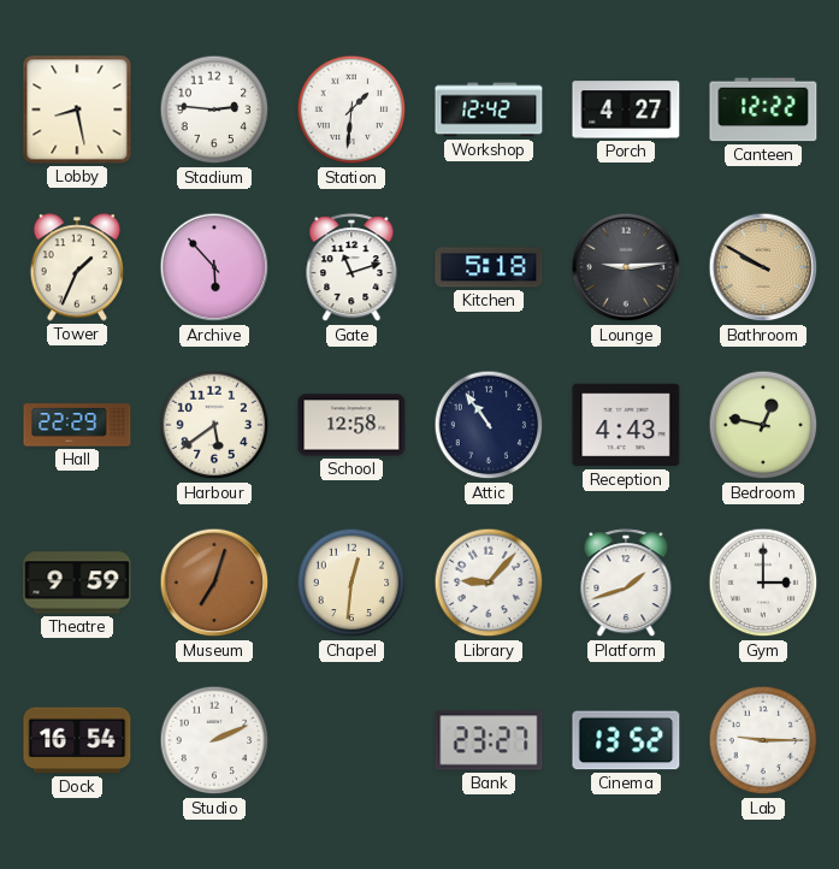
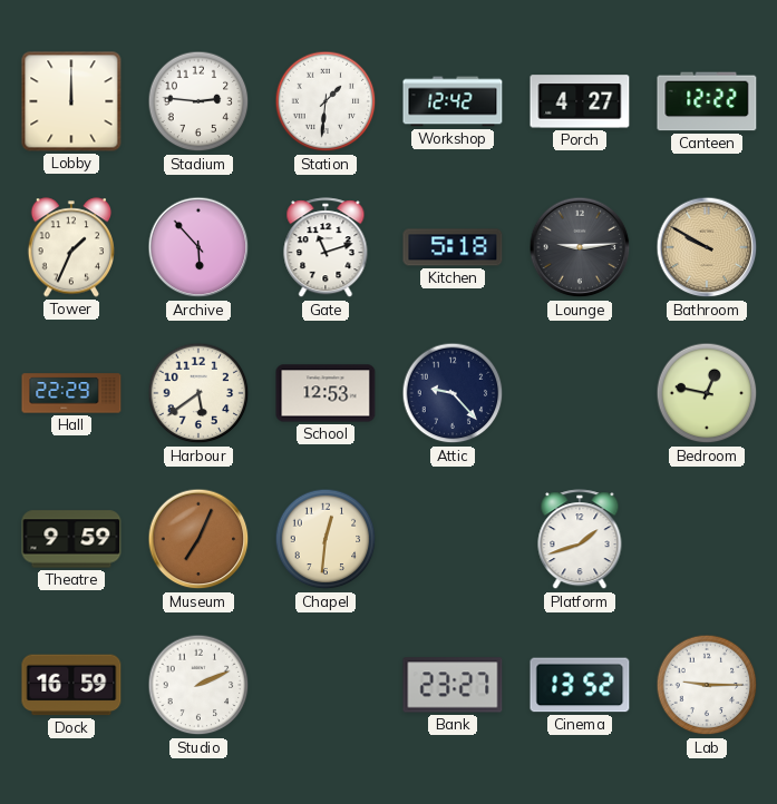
Lobby: 8:28 -> 12:00
School: 12:58 -> 12:53
Attic: 10:54 -> 9:23
Reception: 4:43 -> none
Museum: 7:03 -> 7:04
Library: 9:07 -> none
Gym: 3:00 -> none
Dock: 16:54 -> 16:59
